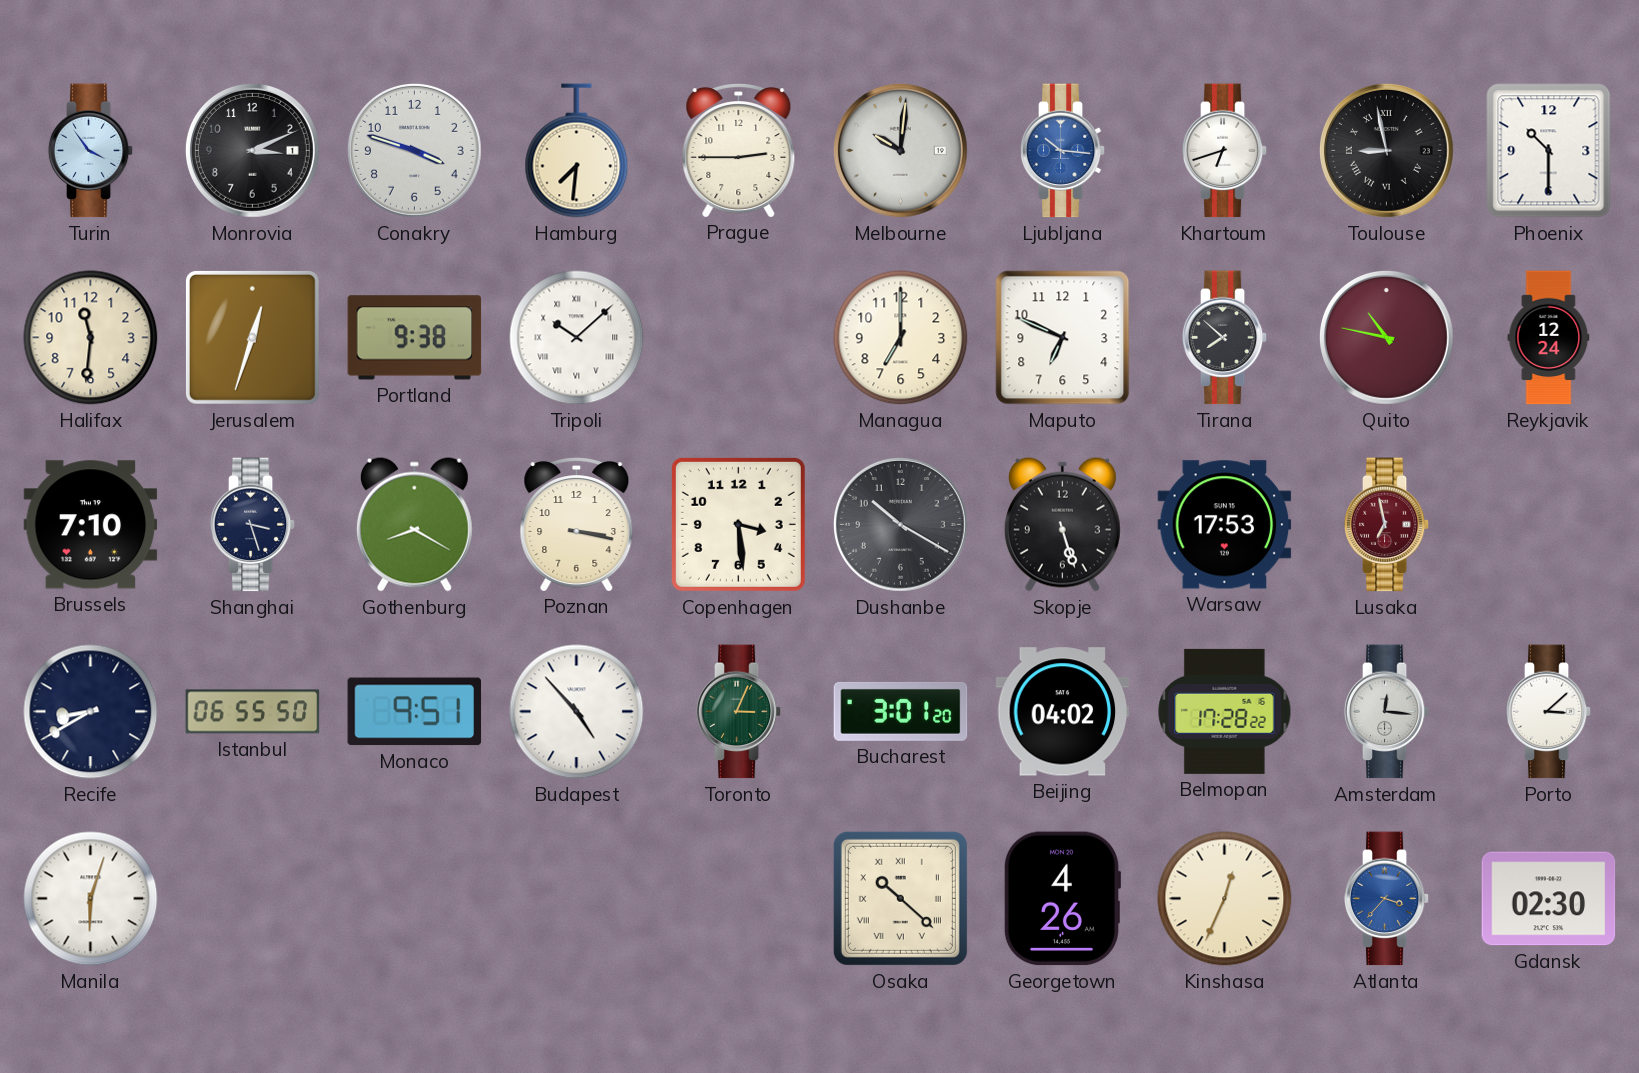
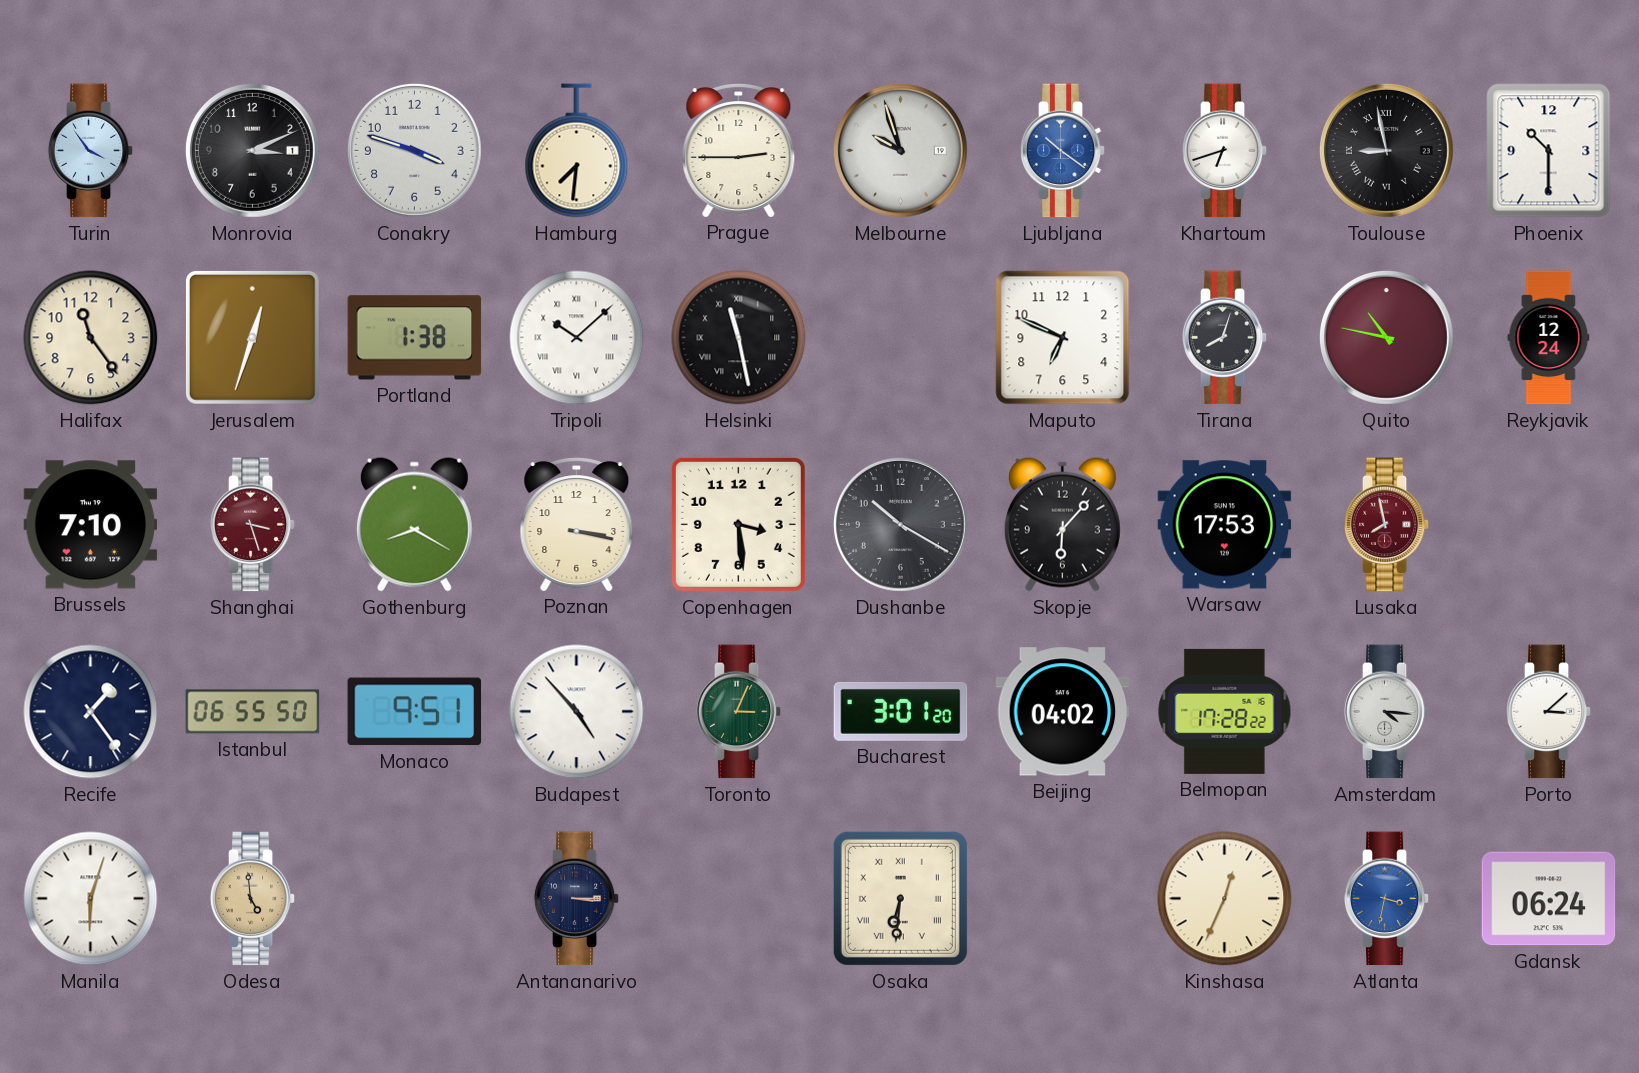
Melbourne: 10:01 -> 9:57
Ljubljana: 10:16 -> 10:21
Halifax: 11:31 -> 11:24
Portland: 9:38 -> 1:38
Helsinki: none -> 11:28
Managua: 7:00 -> none
Tirana: 7:52 -> 8:03
Shanghai dial: navy -> burgundy
Skopje: 5:27 -> 6:07
Lusaka: 6:58 -> 7:58
Recife: 8:40 -> 1:24
Amsterdam: 12:16 -> 4:16
Odesa: none -> 4:59
Antananarivo: none -> 3:15
Osaka: 10:22 -> 6:31
Georgetown: 4:26 -> none
Atlanta: 3:37 -> 3:32
Gdansk: 02:30 -> 06:24
